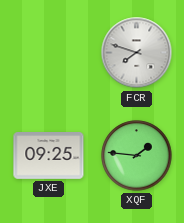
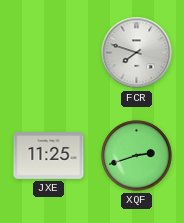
JXE: 09:25 -> 11:25
XQF: 1:46 -> 2:42
